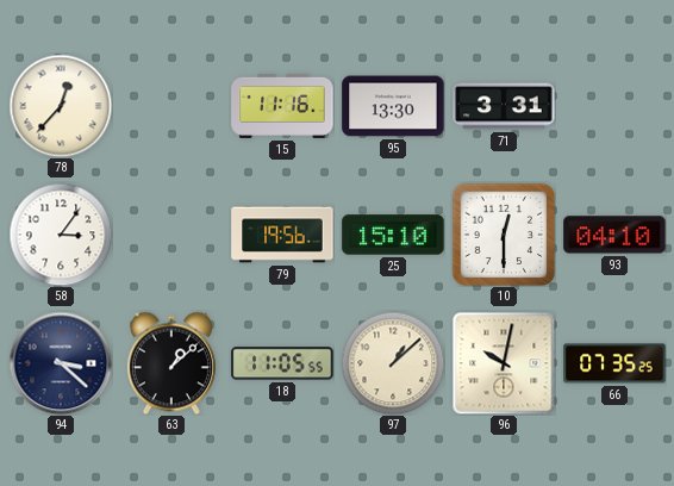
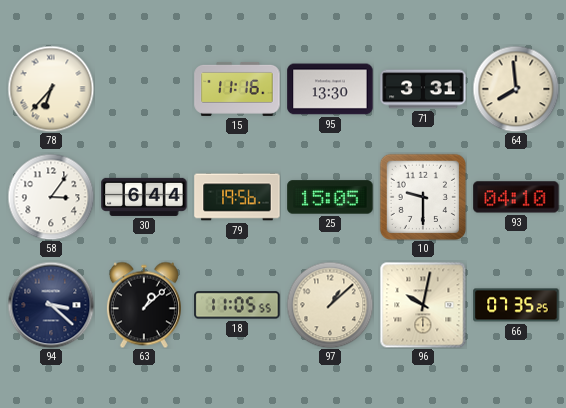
78: 12:37 -> 6:37
64: none -> 7:59
30: none -> 6:44
25: 15:10 -> 15:05
10: 12:30 -> 9:30
